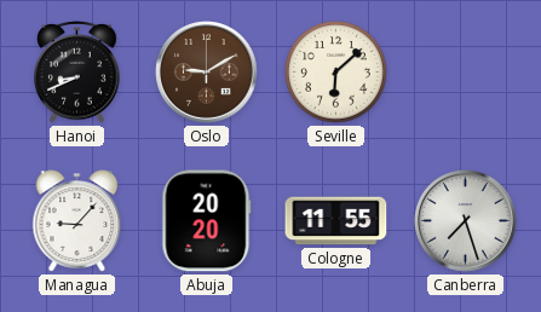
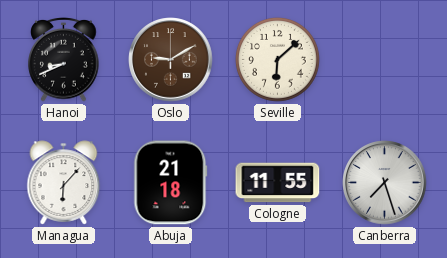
Managua: 9:07 -> 6:07
Abuja: 20:20 -> 21:18
